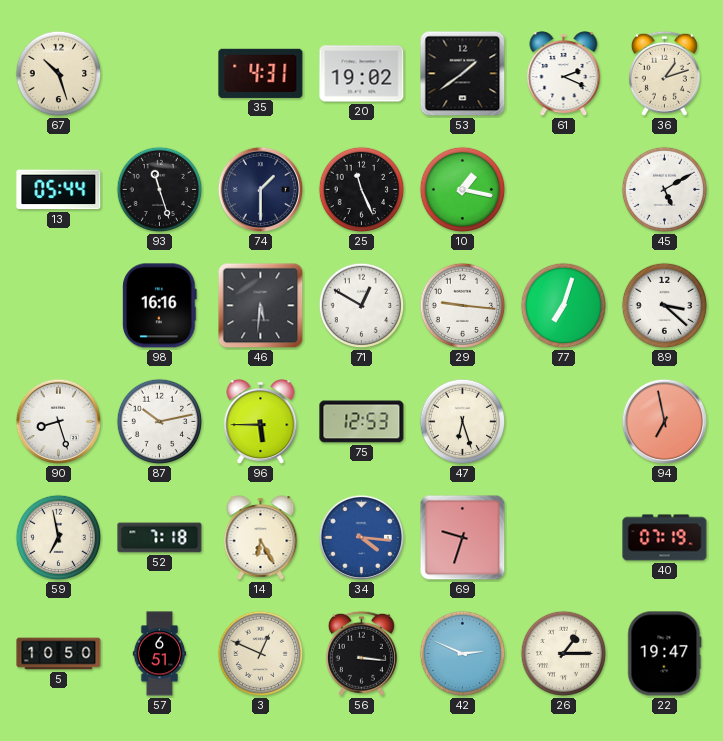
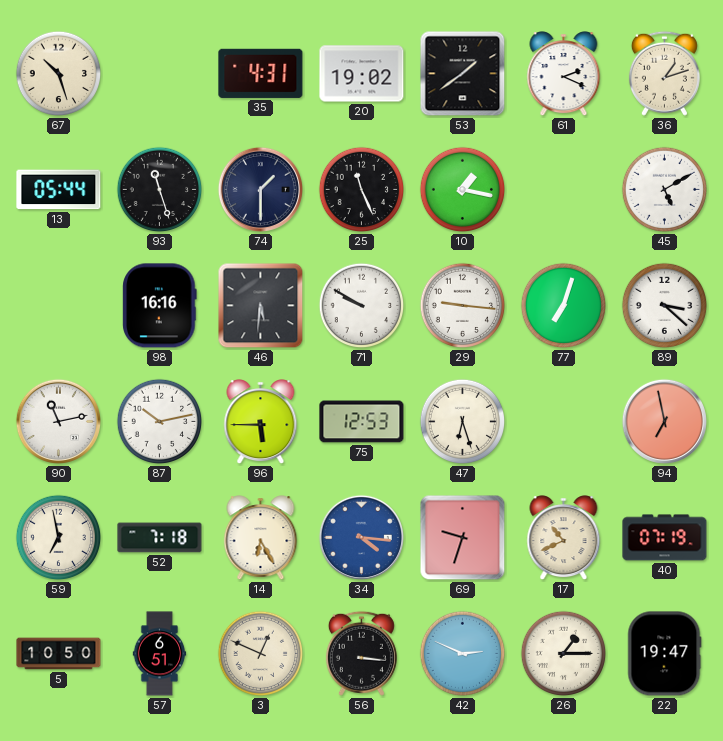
71: 12:50 -> 9:50
90: 8:27 -> 11:13
17: none -> 10:41
